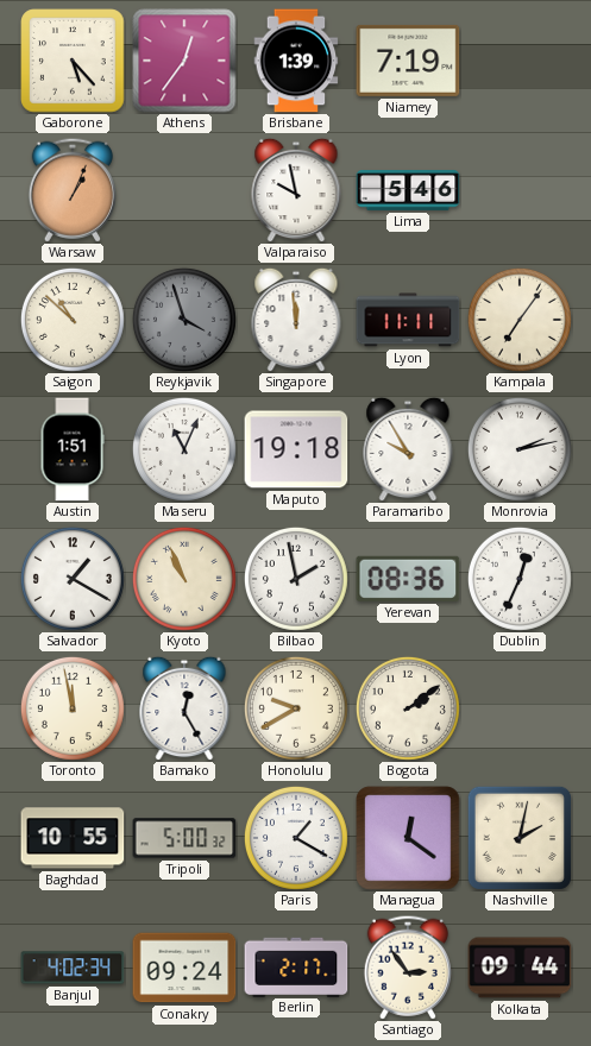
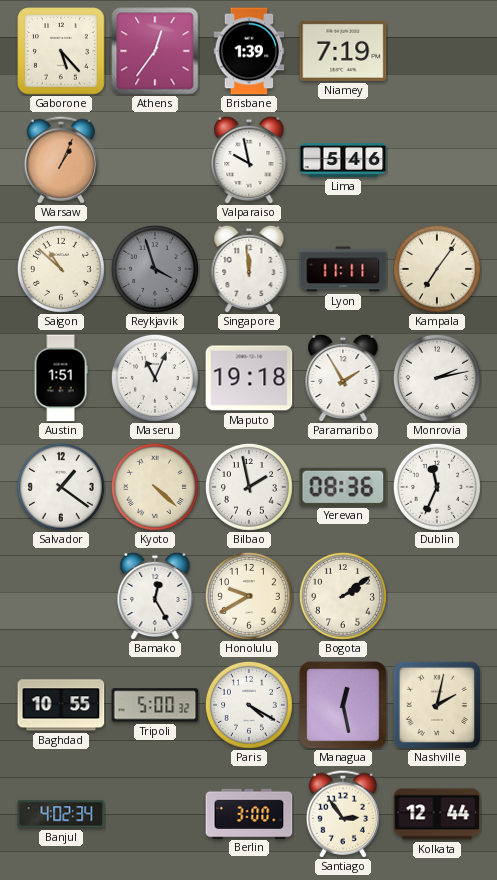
Paramaribo: 9:55 -> 1:55
Salvador: 1:20 -> 1:21
Kyoto: 10:56 -> 4:22
Dublin: 12:34 -> 11:34
Toronto: 11:58 -> none
Paris: 1:20 -> 4:20
Managua: 12:21 -> 12:28
Conakry: 09:24 -> none
Berlin: 2:17 -> 3:00
Kolkata: 09:44 -> 12:44
